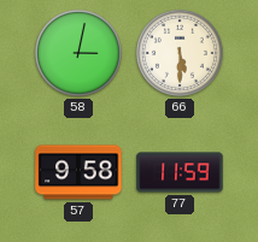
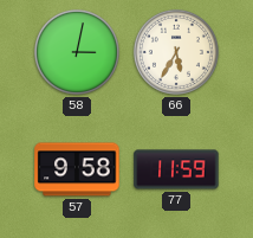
66: 5:30 -> 5:35
